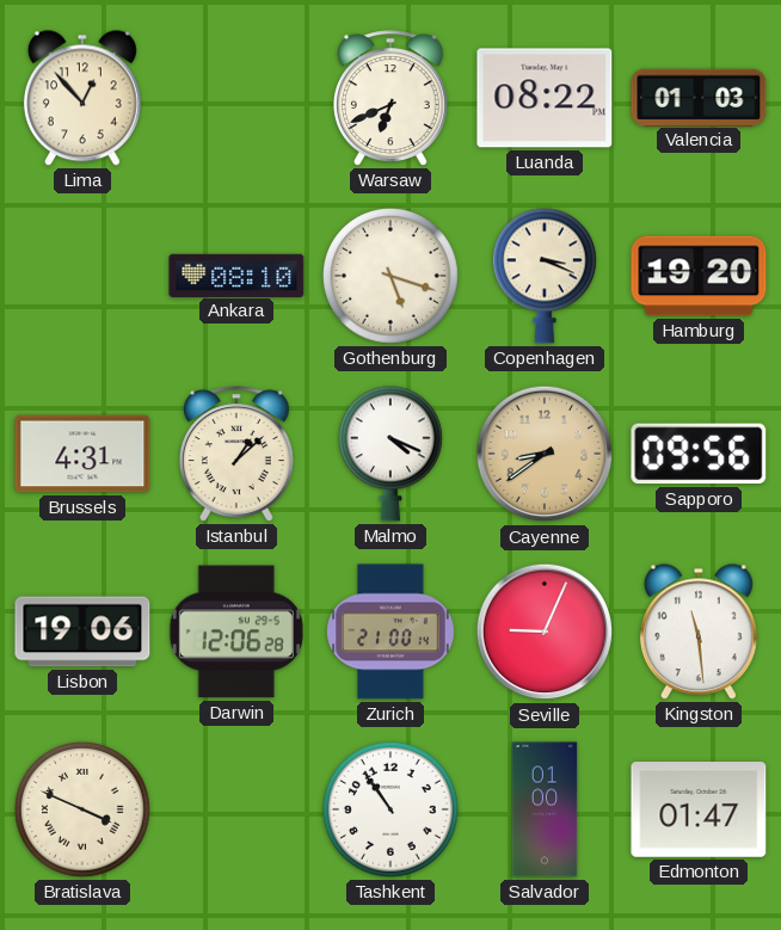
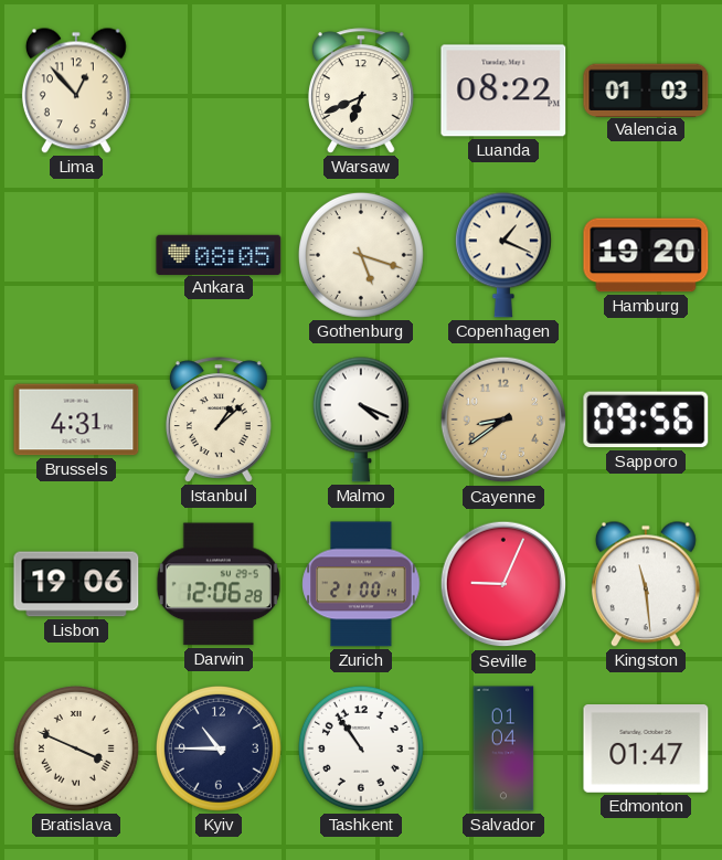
Ankara: 08:10 -> 08:05
Copenhagen: 3:19 -> 1:19
Kyiv: none -> 10:45
Salvador: 01:00 -> 01:04
